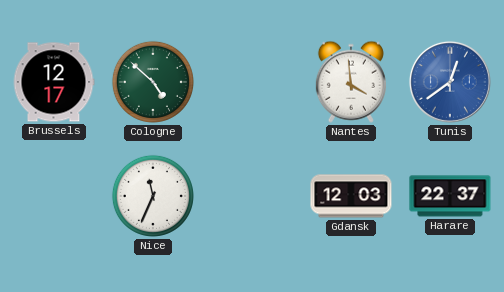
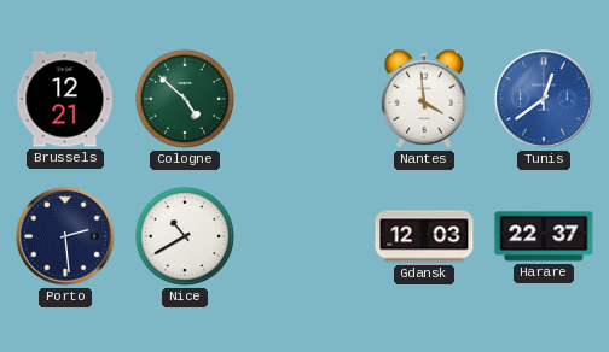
Brussels: 12:17 -> 12:21
Porto: none -> 2:29
Nice: 11:34 -> 10:40
